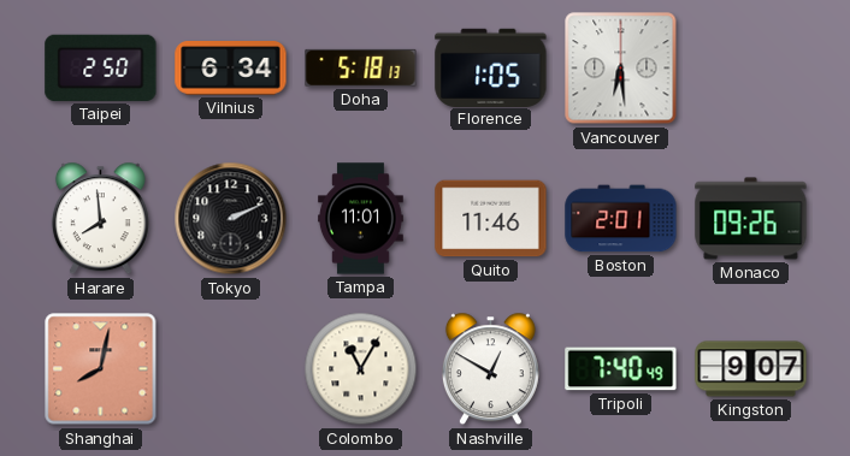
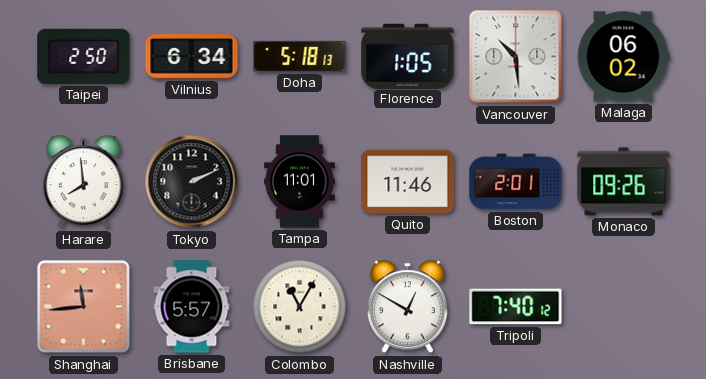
Vancouver: 6:29 -> 10:29
Malaga: none -> 06:02
Shanghai: 8:02 -> 11:44
Brisbane: none -> 5:57
Tripoli: 7:40:49 -> 7:40:12
Kingston: 9:07 -> none
